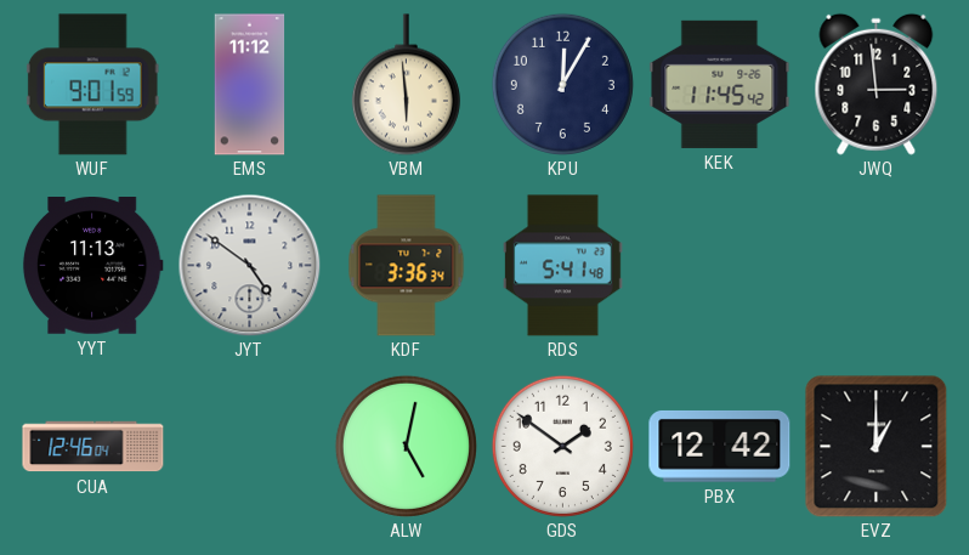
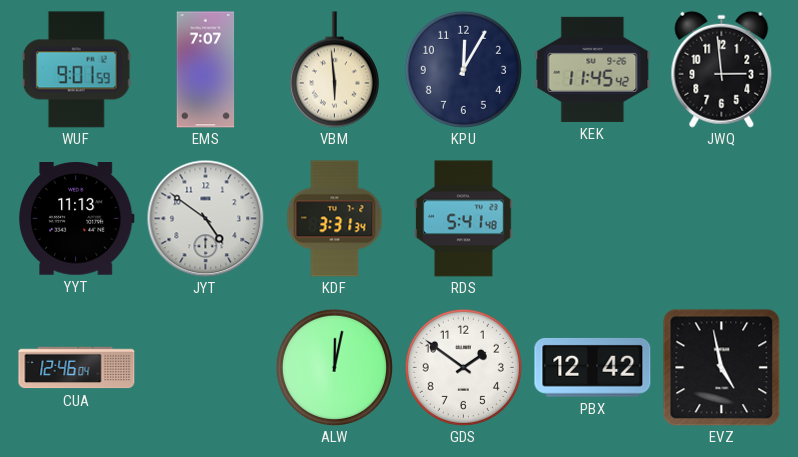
EMS: 11:12 -> 7:07
KDF: 3:36 -> 3:31
ALW: 5:02 -> 12:02
EVZ: 1:00 -> 4:58
